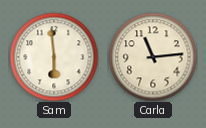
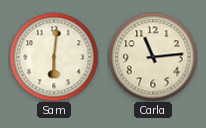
Sam: 5:59 -> 6:01
